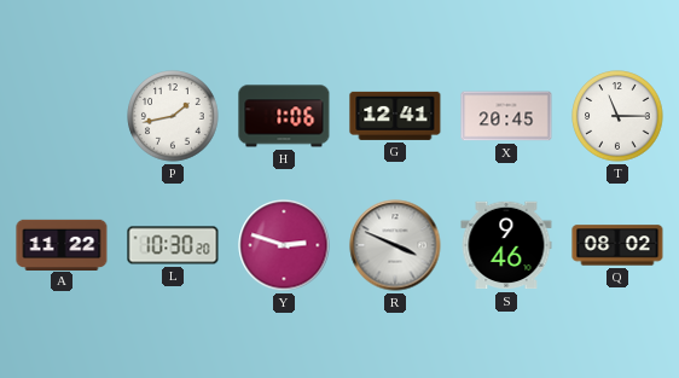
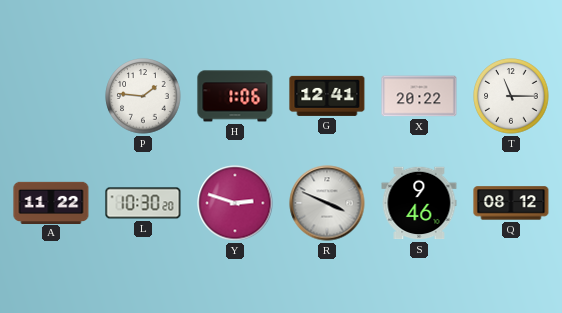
P: 1:43 -> 1:46
X: 20:45 -> 20:22
Q: 08:02 -> 08:12
